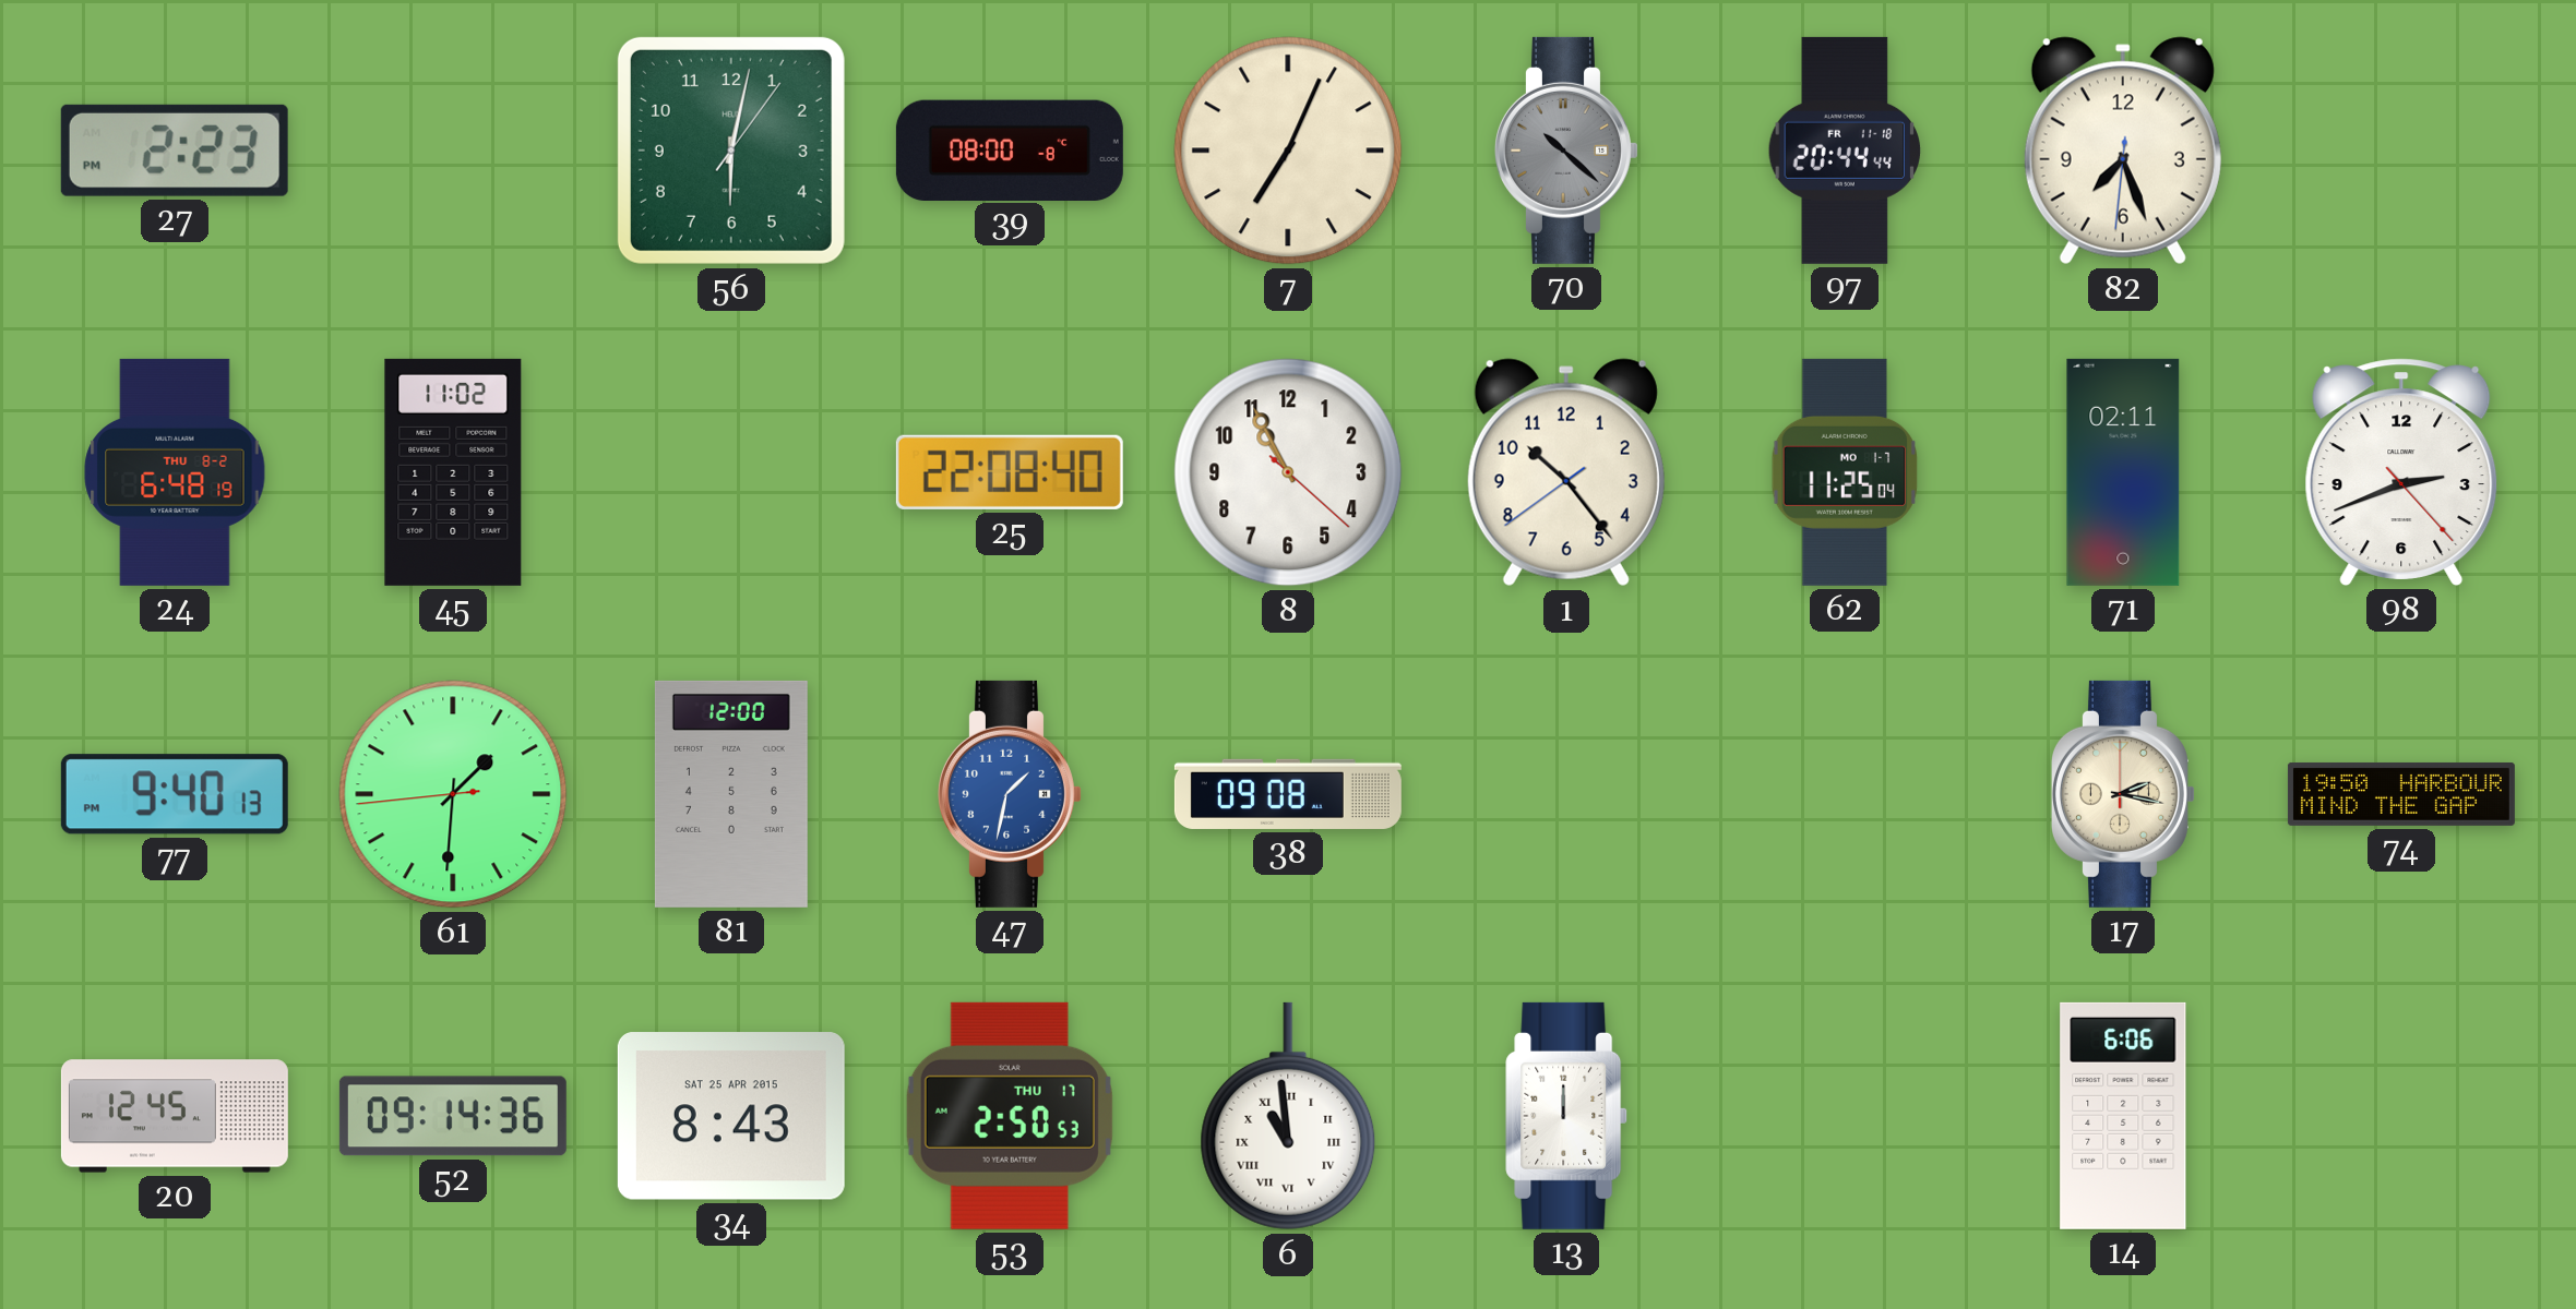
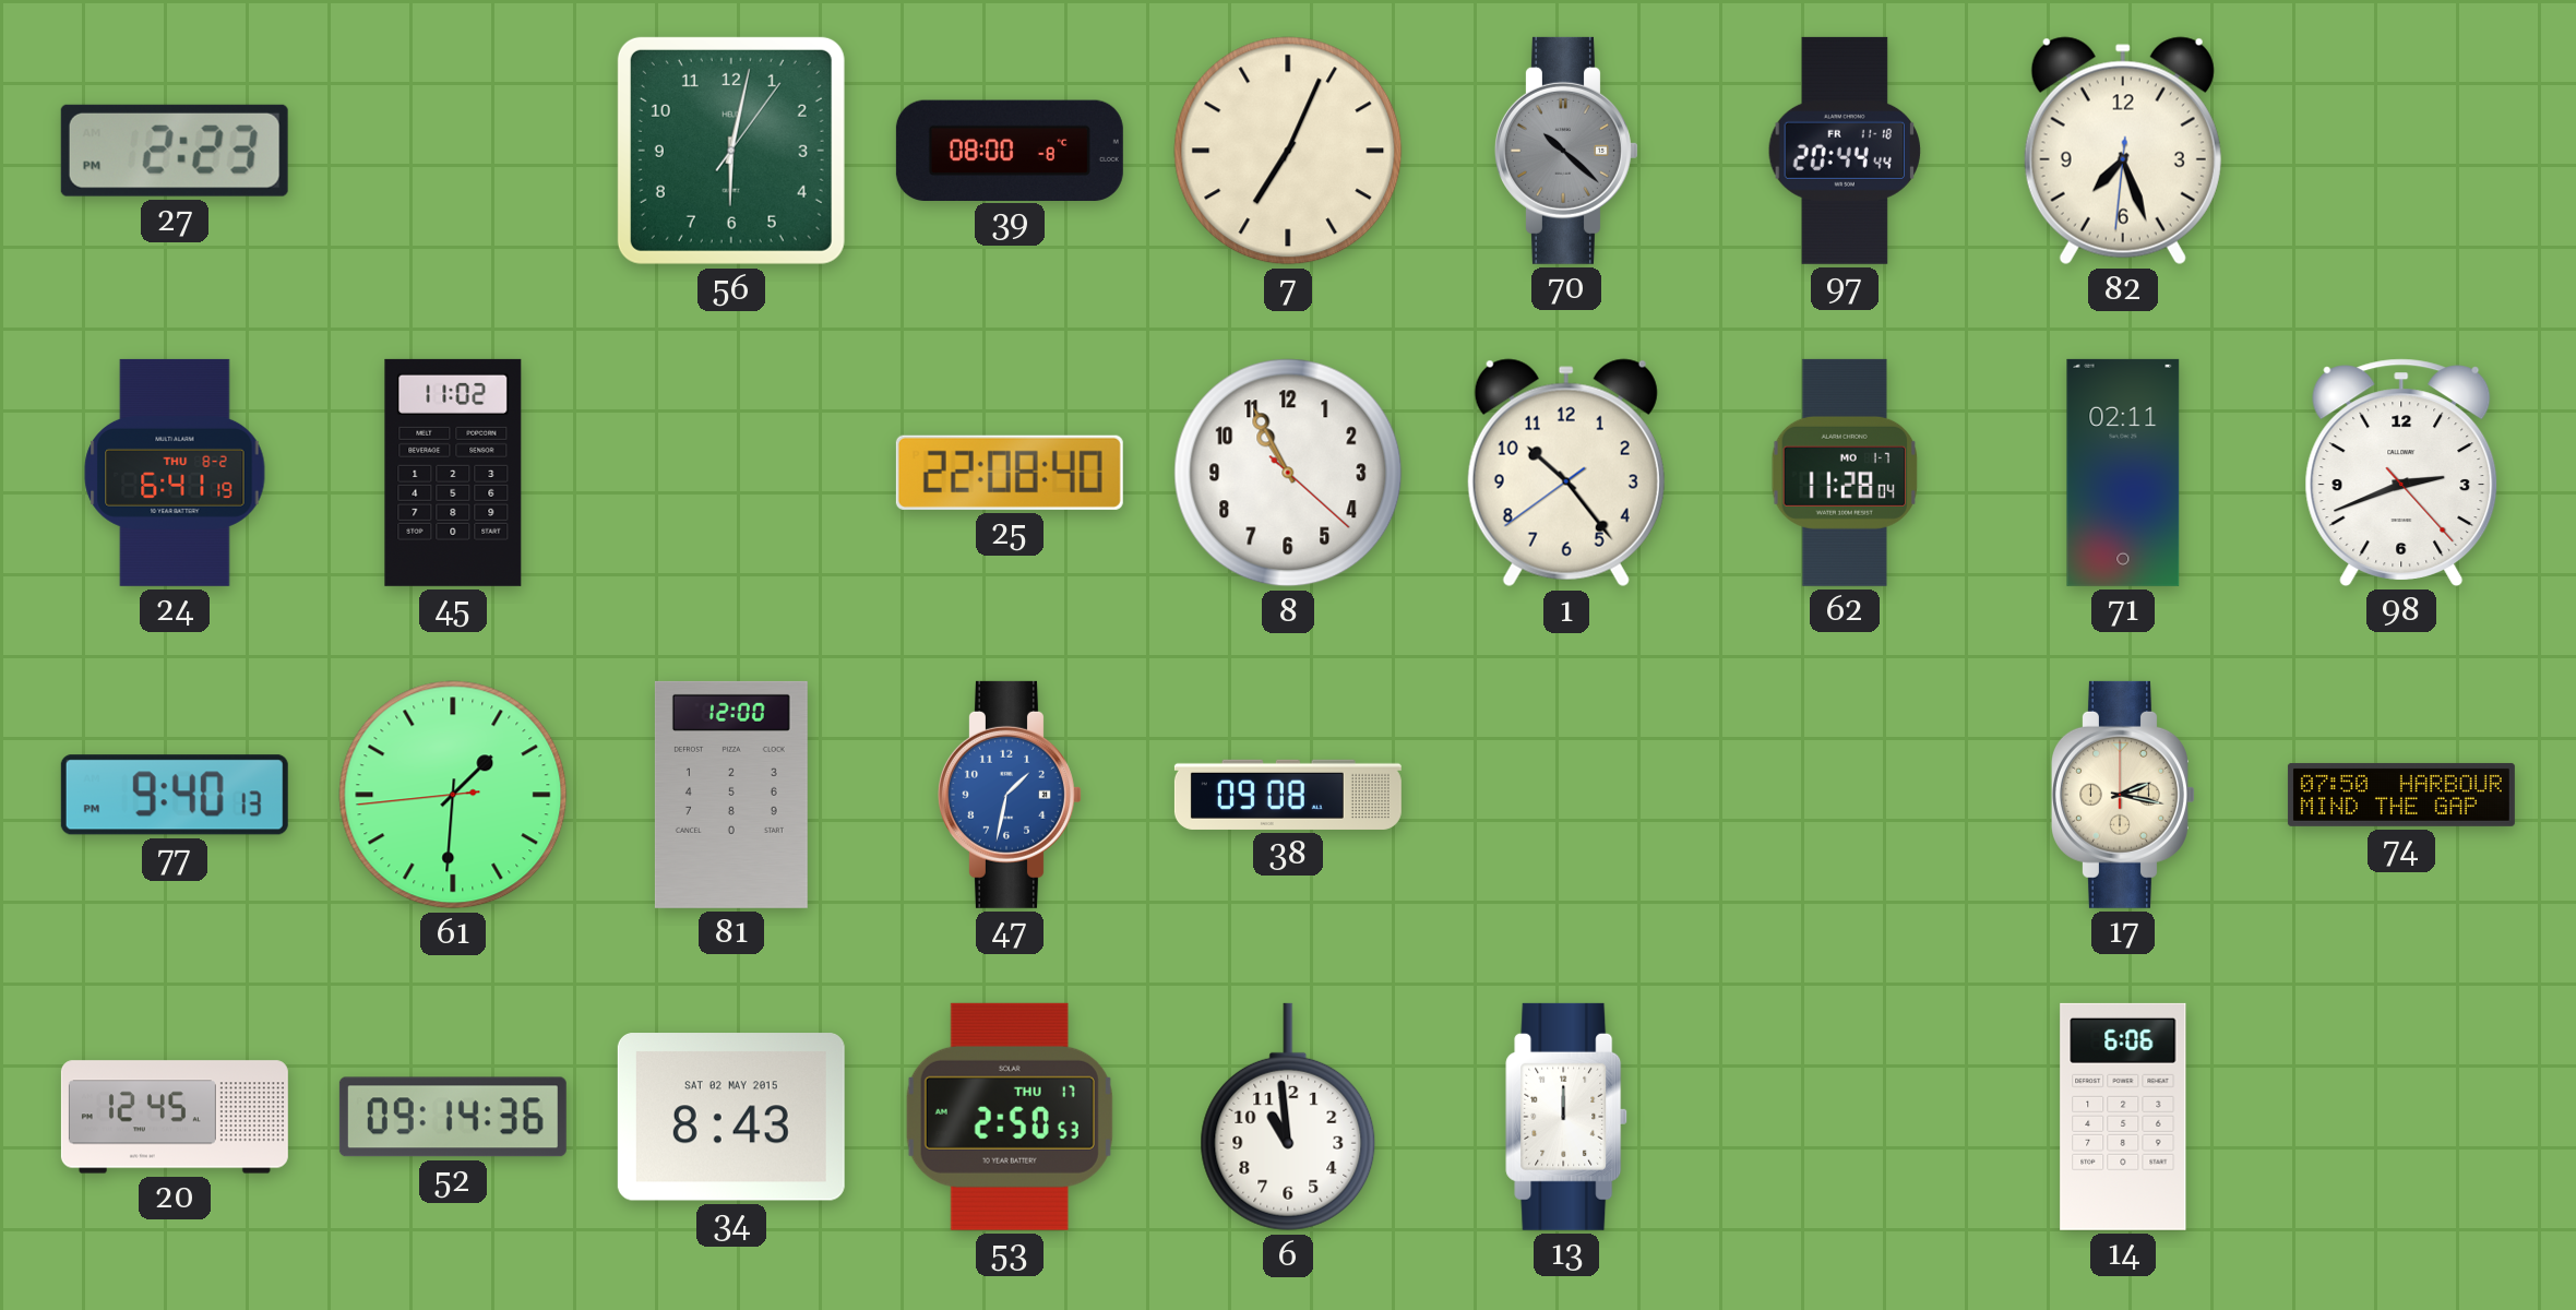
24: 6:48 -> 6:41
62: 11:25 -> 11:28
74: 19:50 -> 07:50
34 date: SAT 25 APR 2015 -> SAT 02 MAY 2015
6 numerals: Roman -> Arabic
